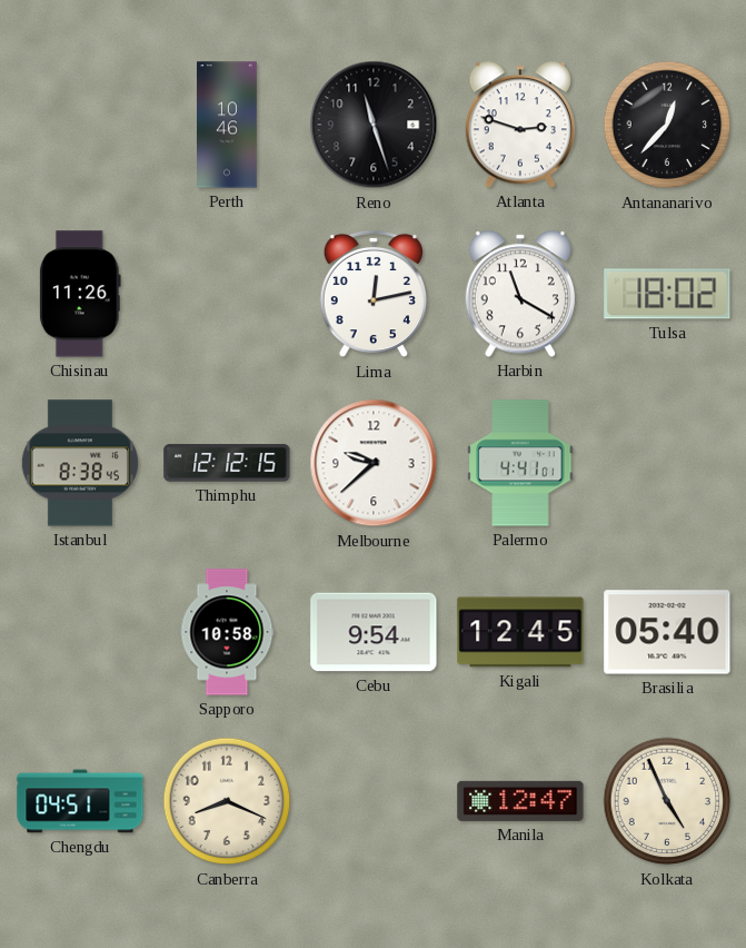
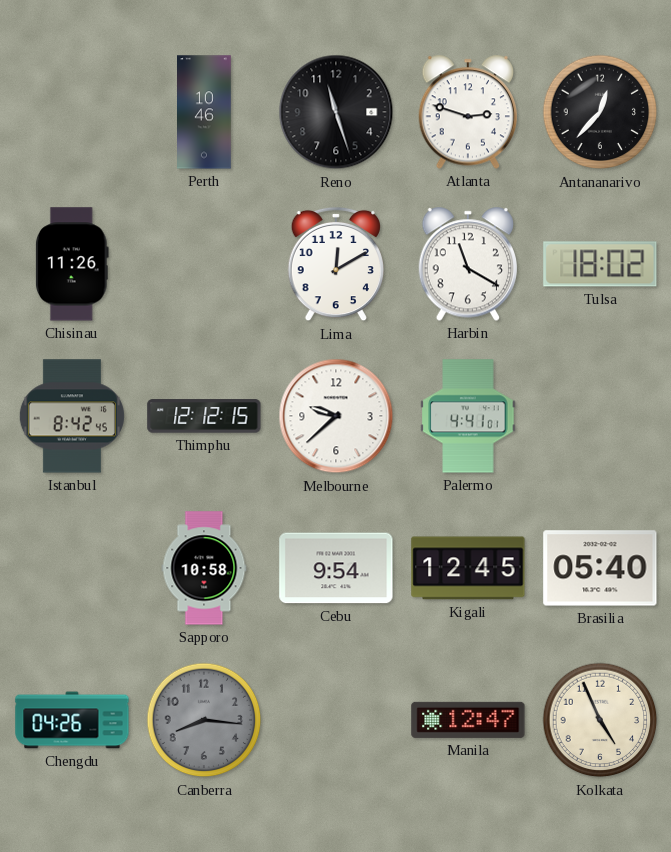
Lima: 12:13 -> 12:10
Istanbul: 8:38 -> 8:42
Chengdu: 04:51 -> 04:26
Canberra: 8:19 -> 8:16
Canberra dial: cream -> grey
